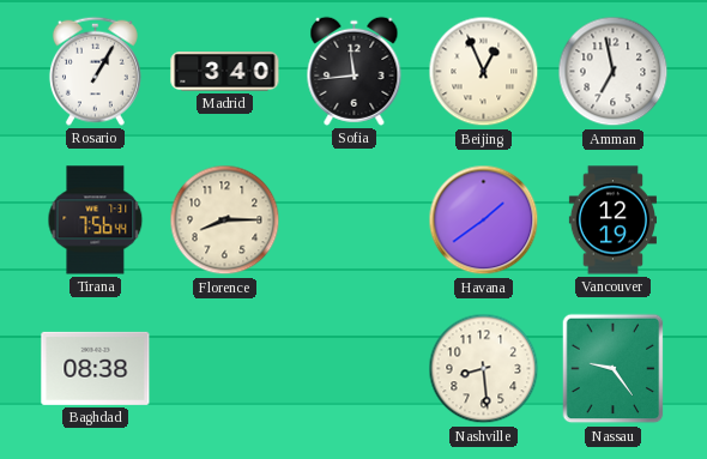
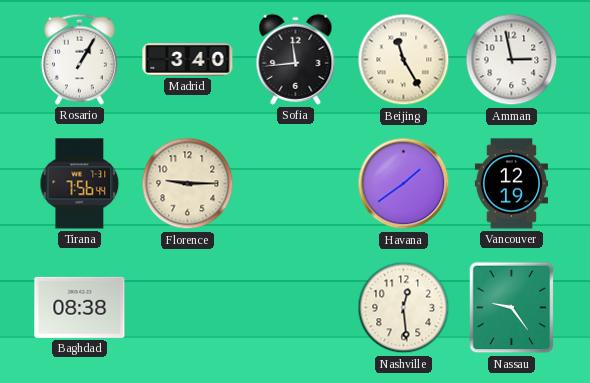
Beijing: 12:56 -> 11:25
Amman: 6:58 -> 2:58
Florence: 8:15 -> 9:15
Nashville: 8:29 -> 12:29
